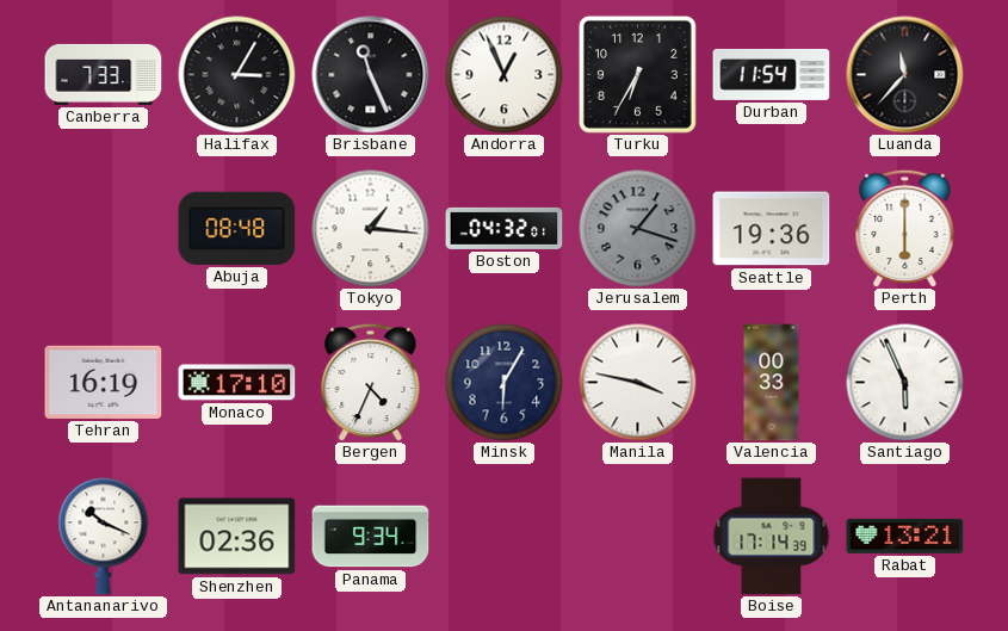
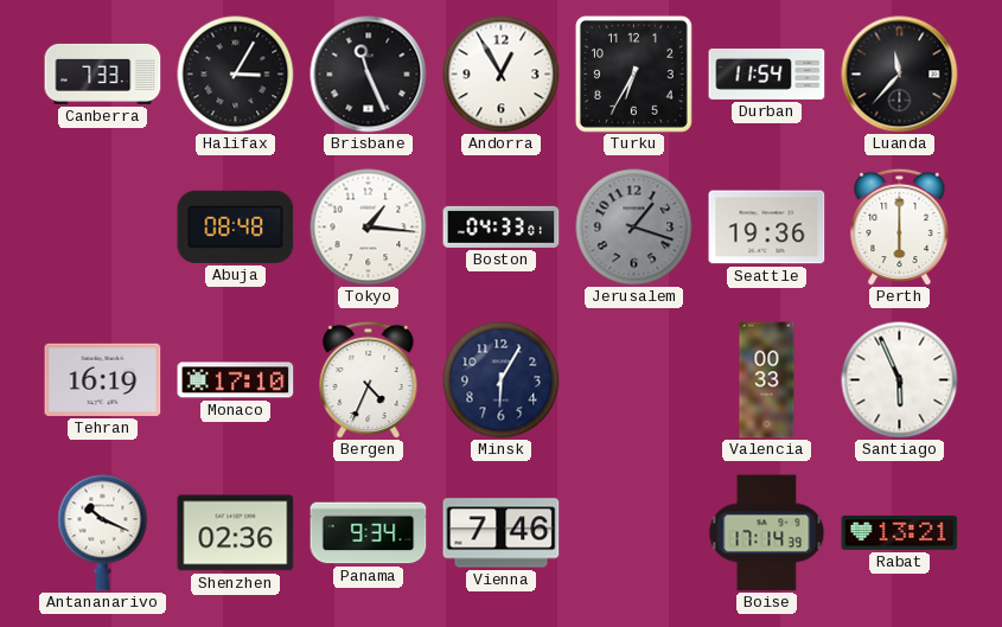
Andorra: 12:56 -> 12:55
Boston: 04:32 -> 04:33
Manila: 3:47 -> none
Vienna: none -> 7:46
